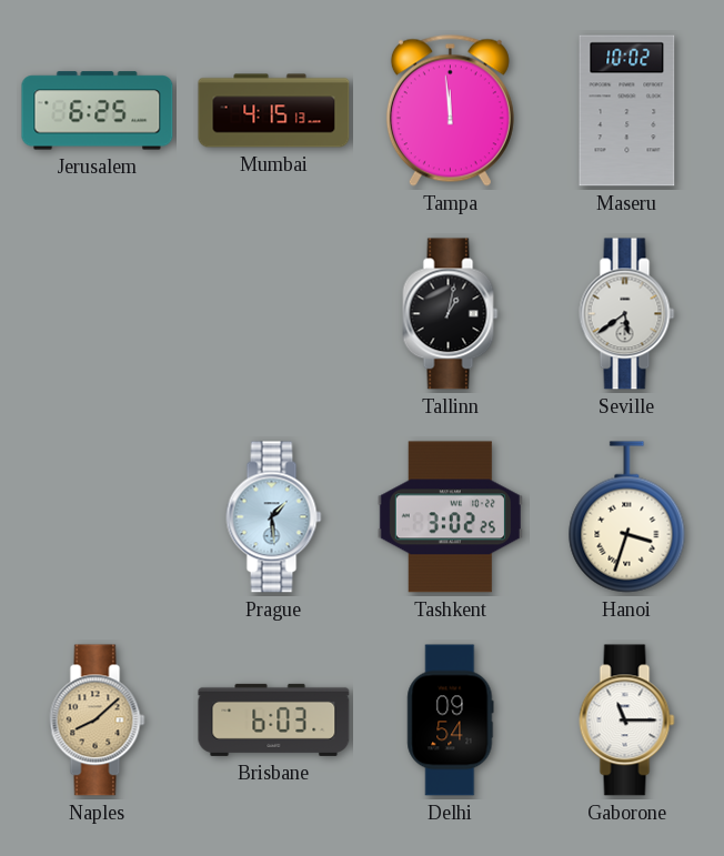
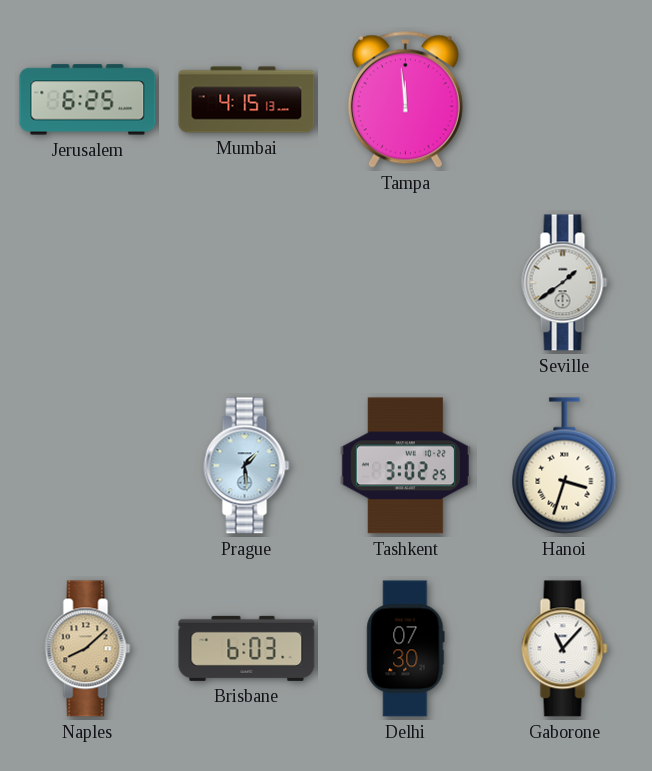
Maseru: 10:02 -> none
Tallinn: 1:02 -> none
Seville: 5:39 -> 1:39
Delhi: 09:54 -> 07:30
Gaborone: 11:15 -> 11:07
